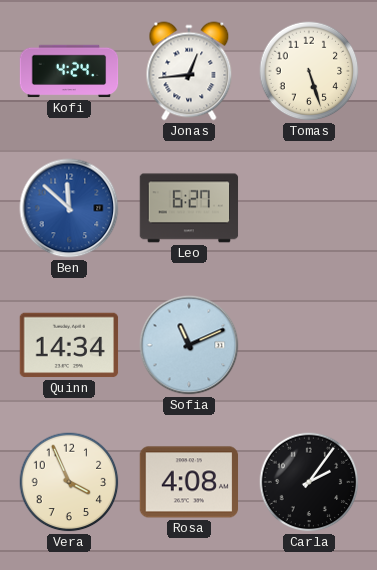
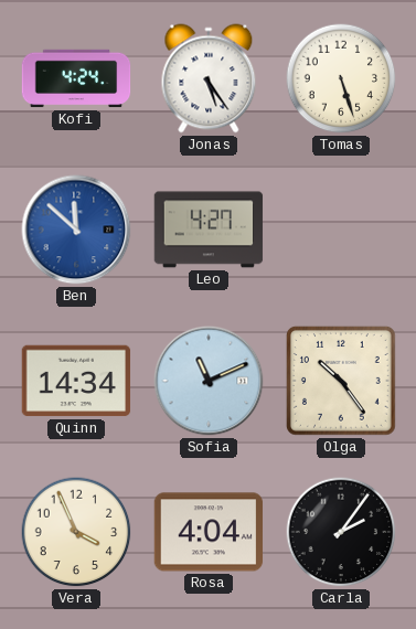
Jonas: 12:44 -> 5:24
Leo: 6:27 -> 4:27
Olga: none -> 10:24
Rosa: 4:08 -> 4:04
